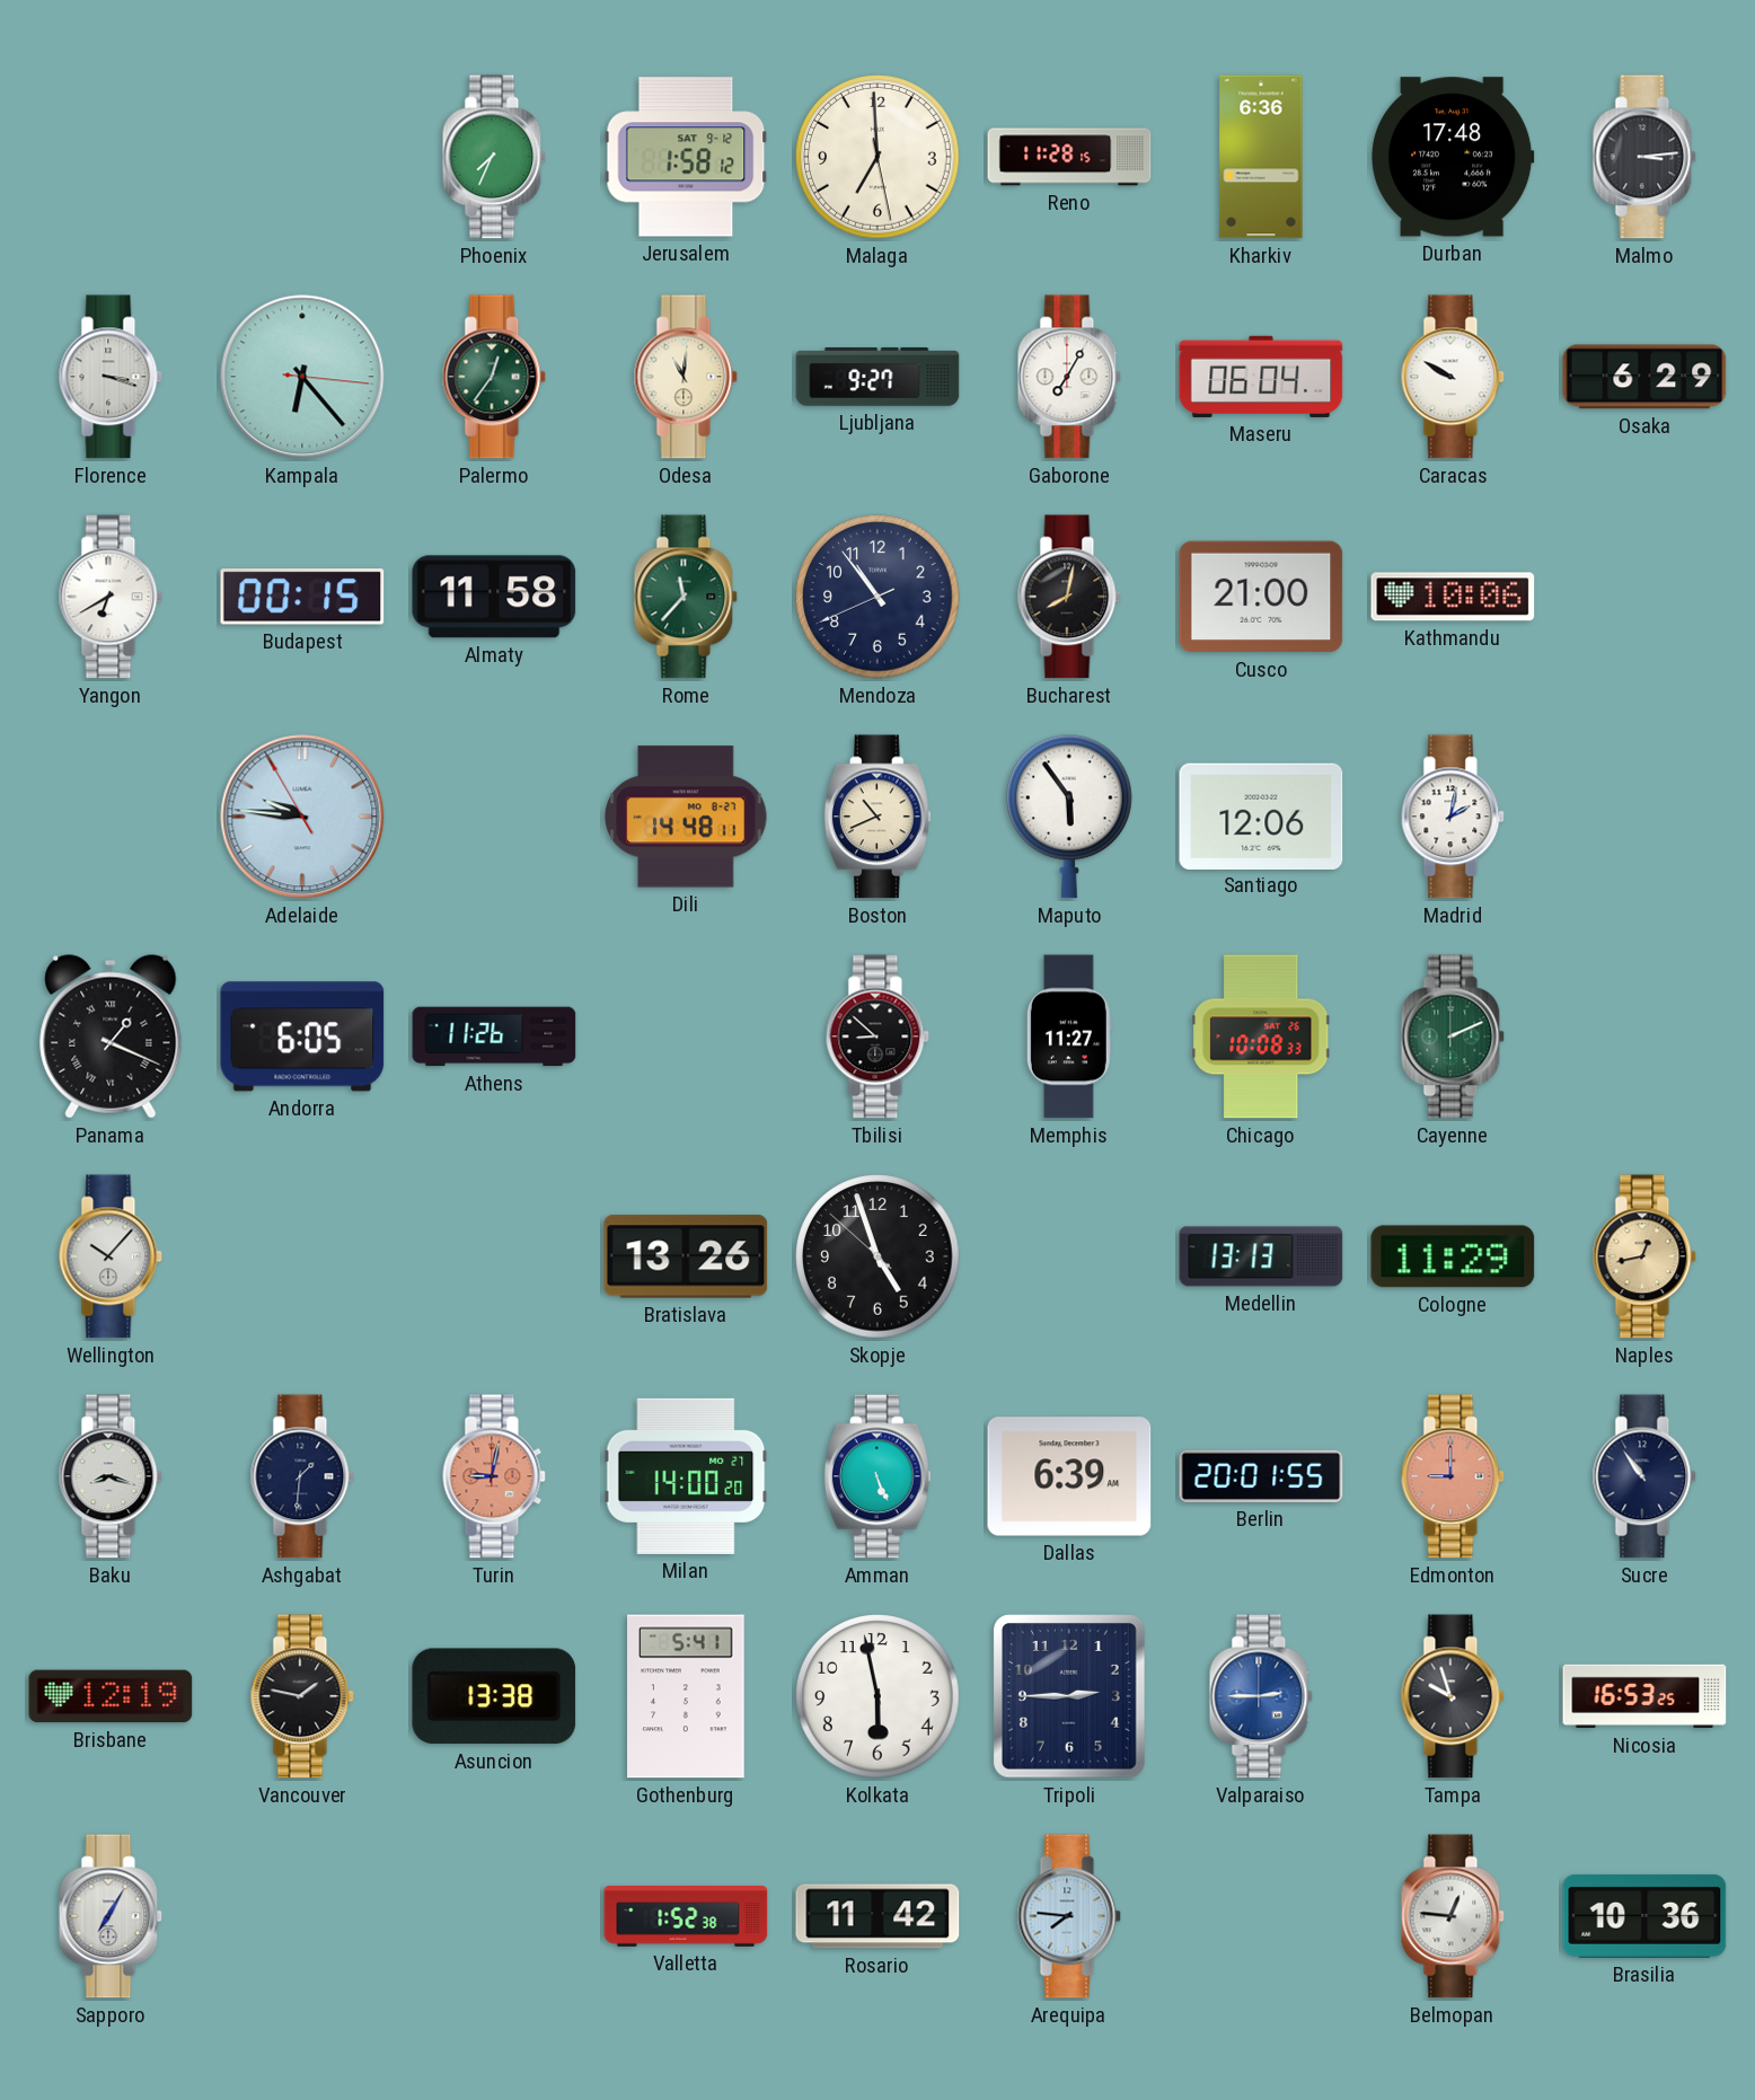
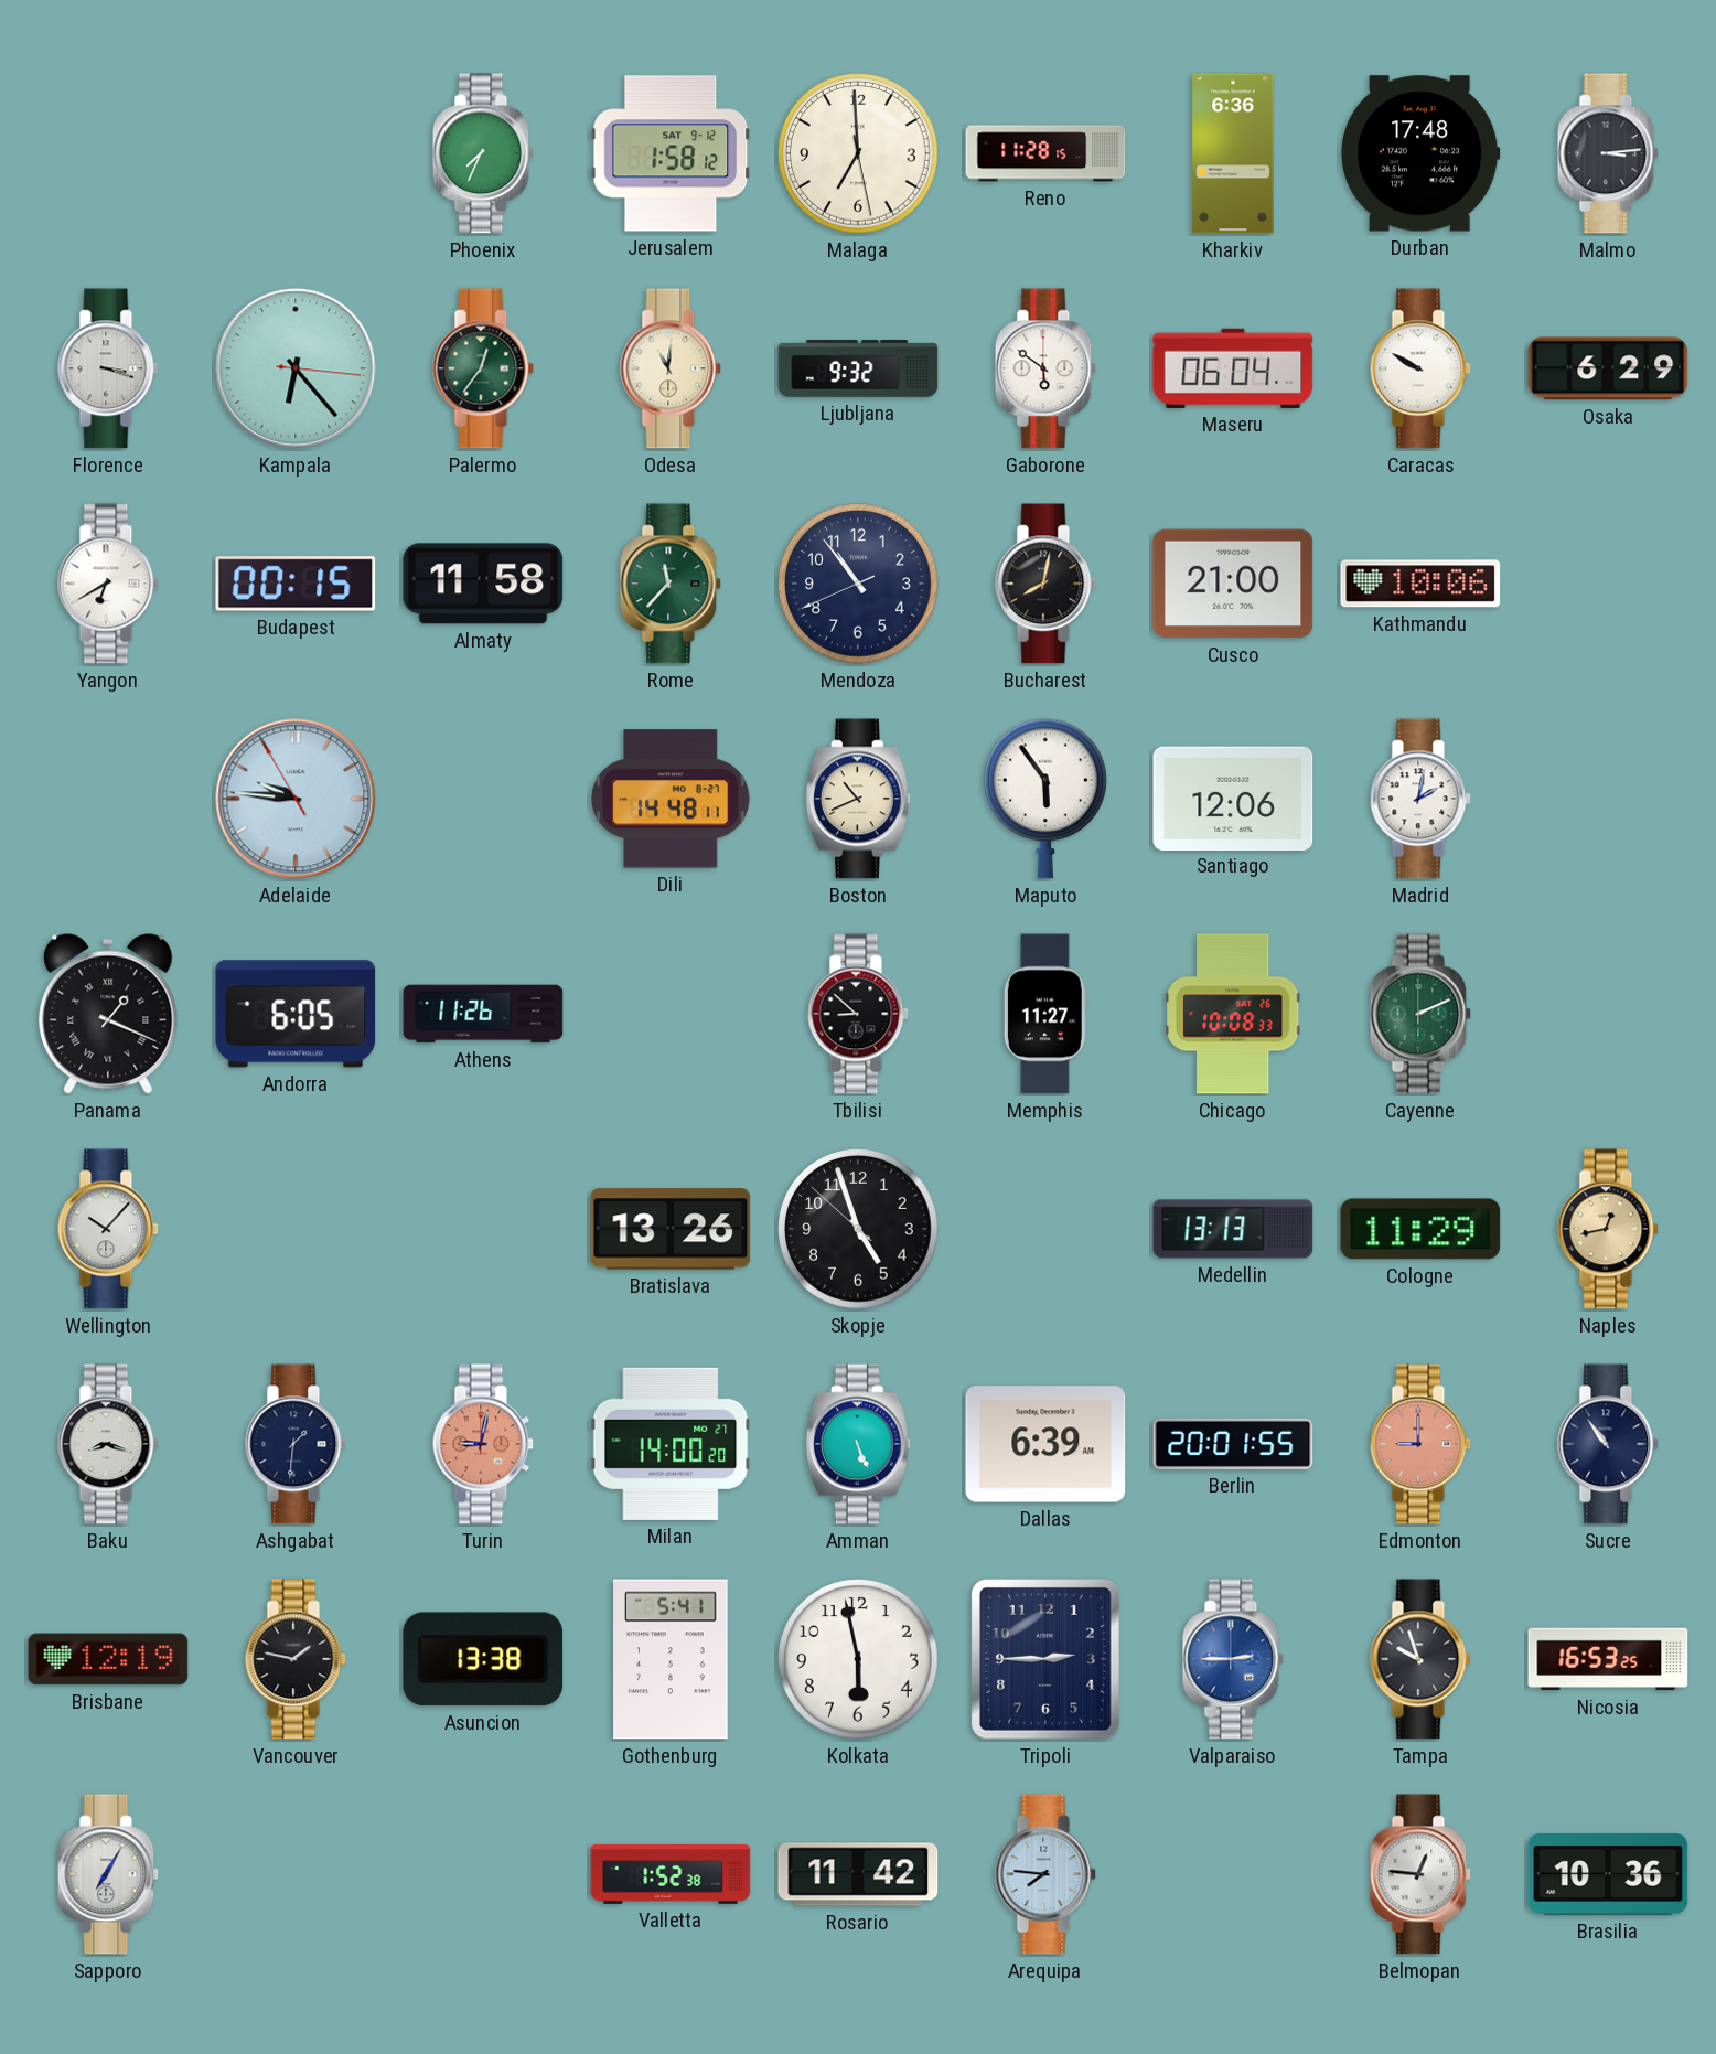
Ljubljana: 9:27 -> 9:32
Gaborone: 7:05 -> 5:51
